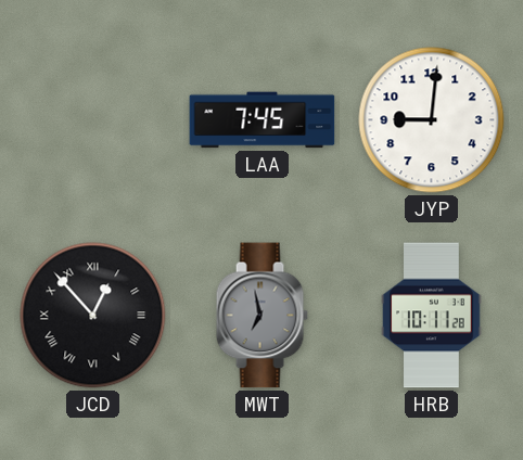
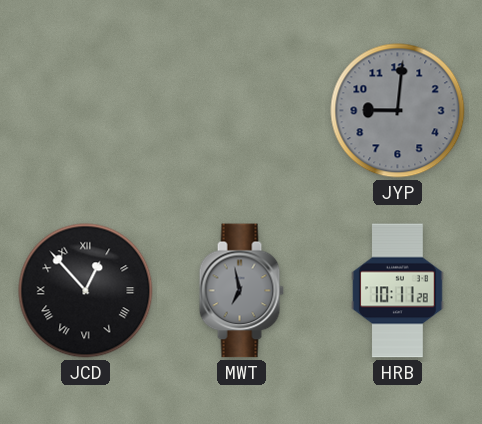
LAA: 7:45 -> none
JYP dial: white -> grey
